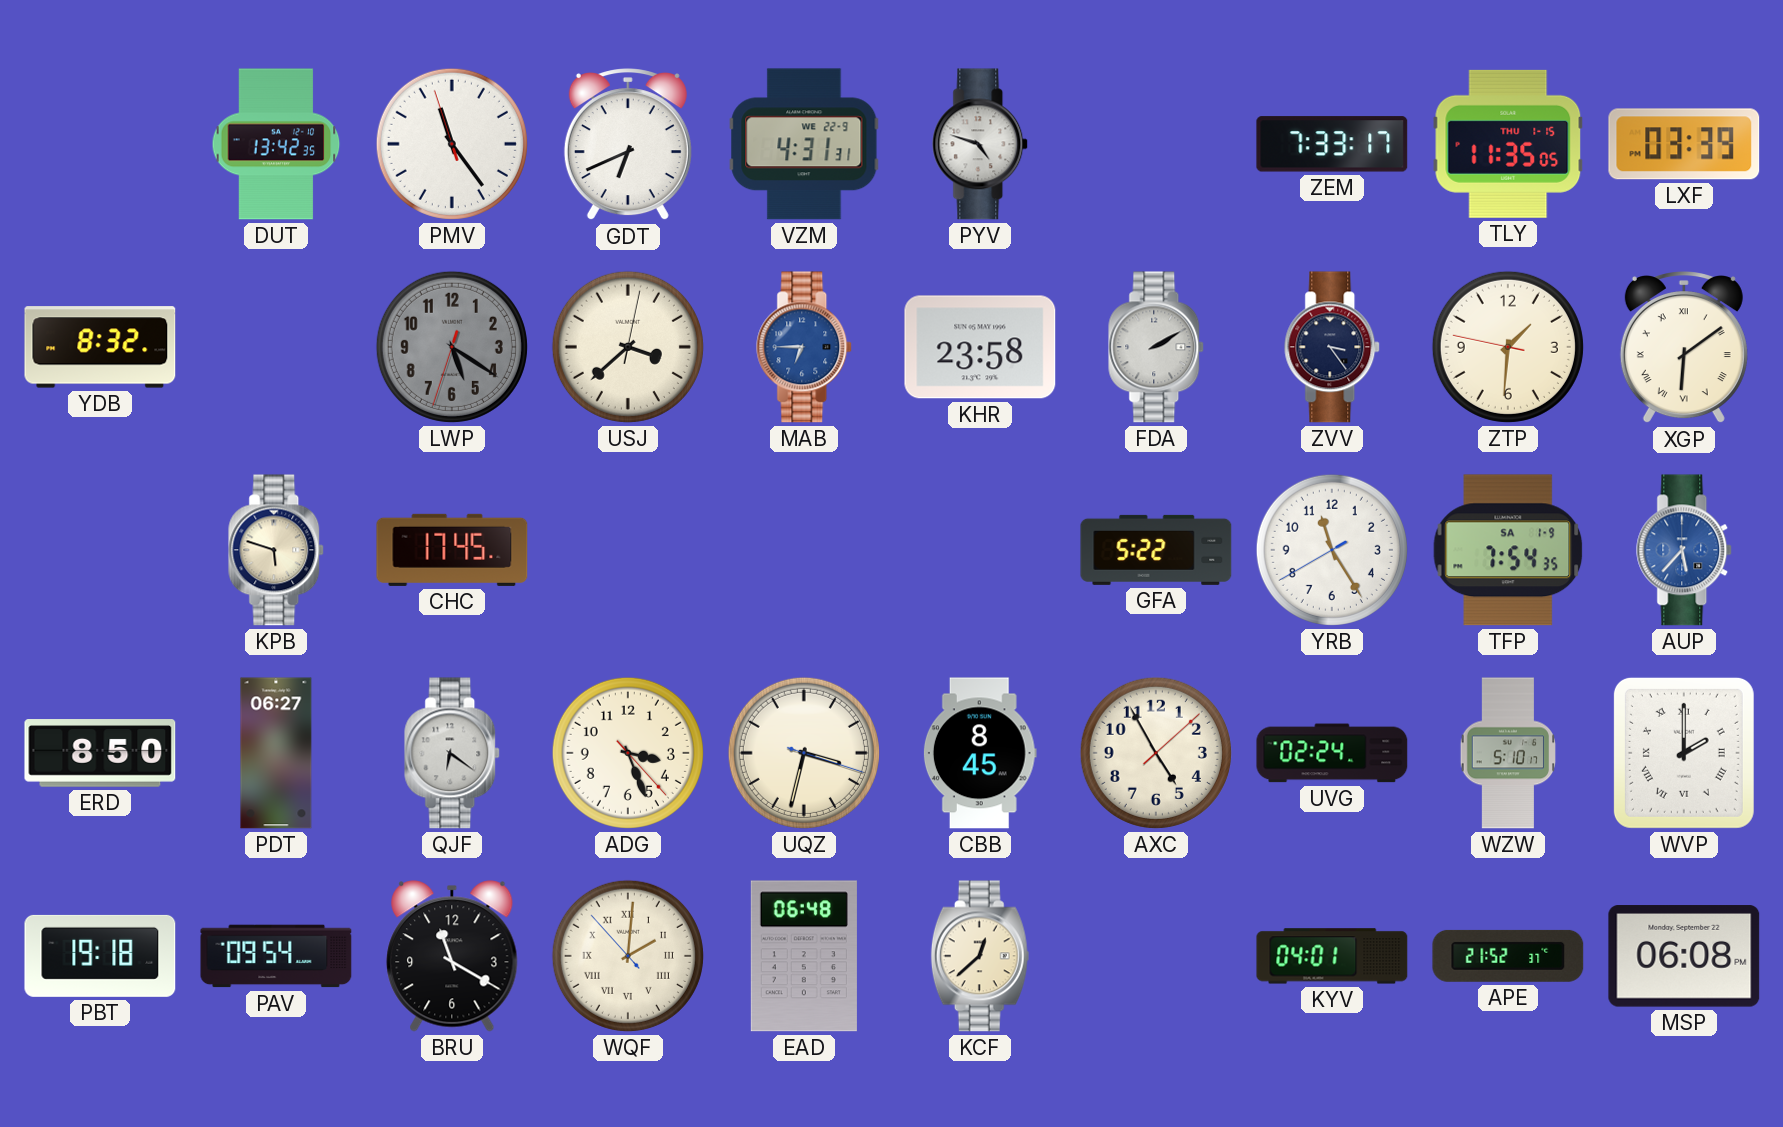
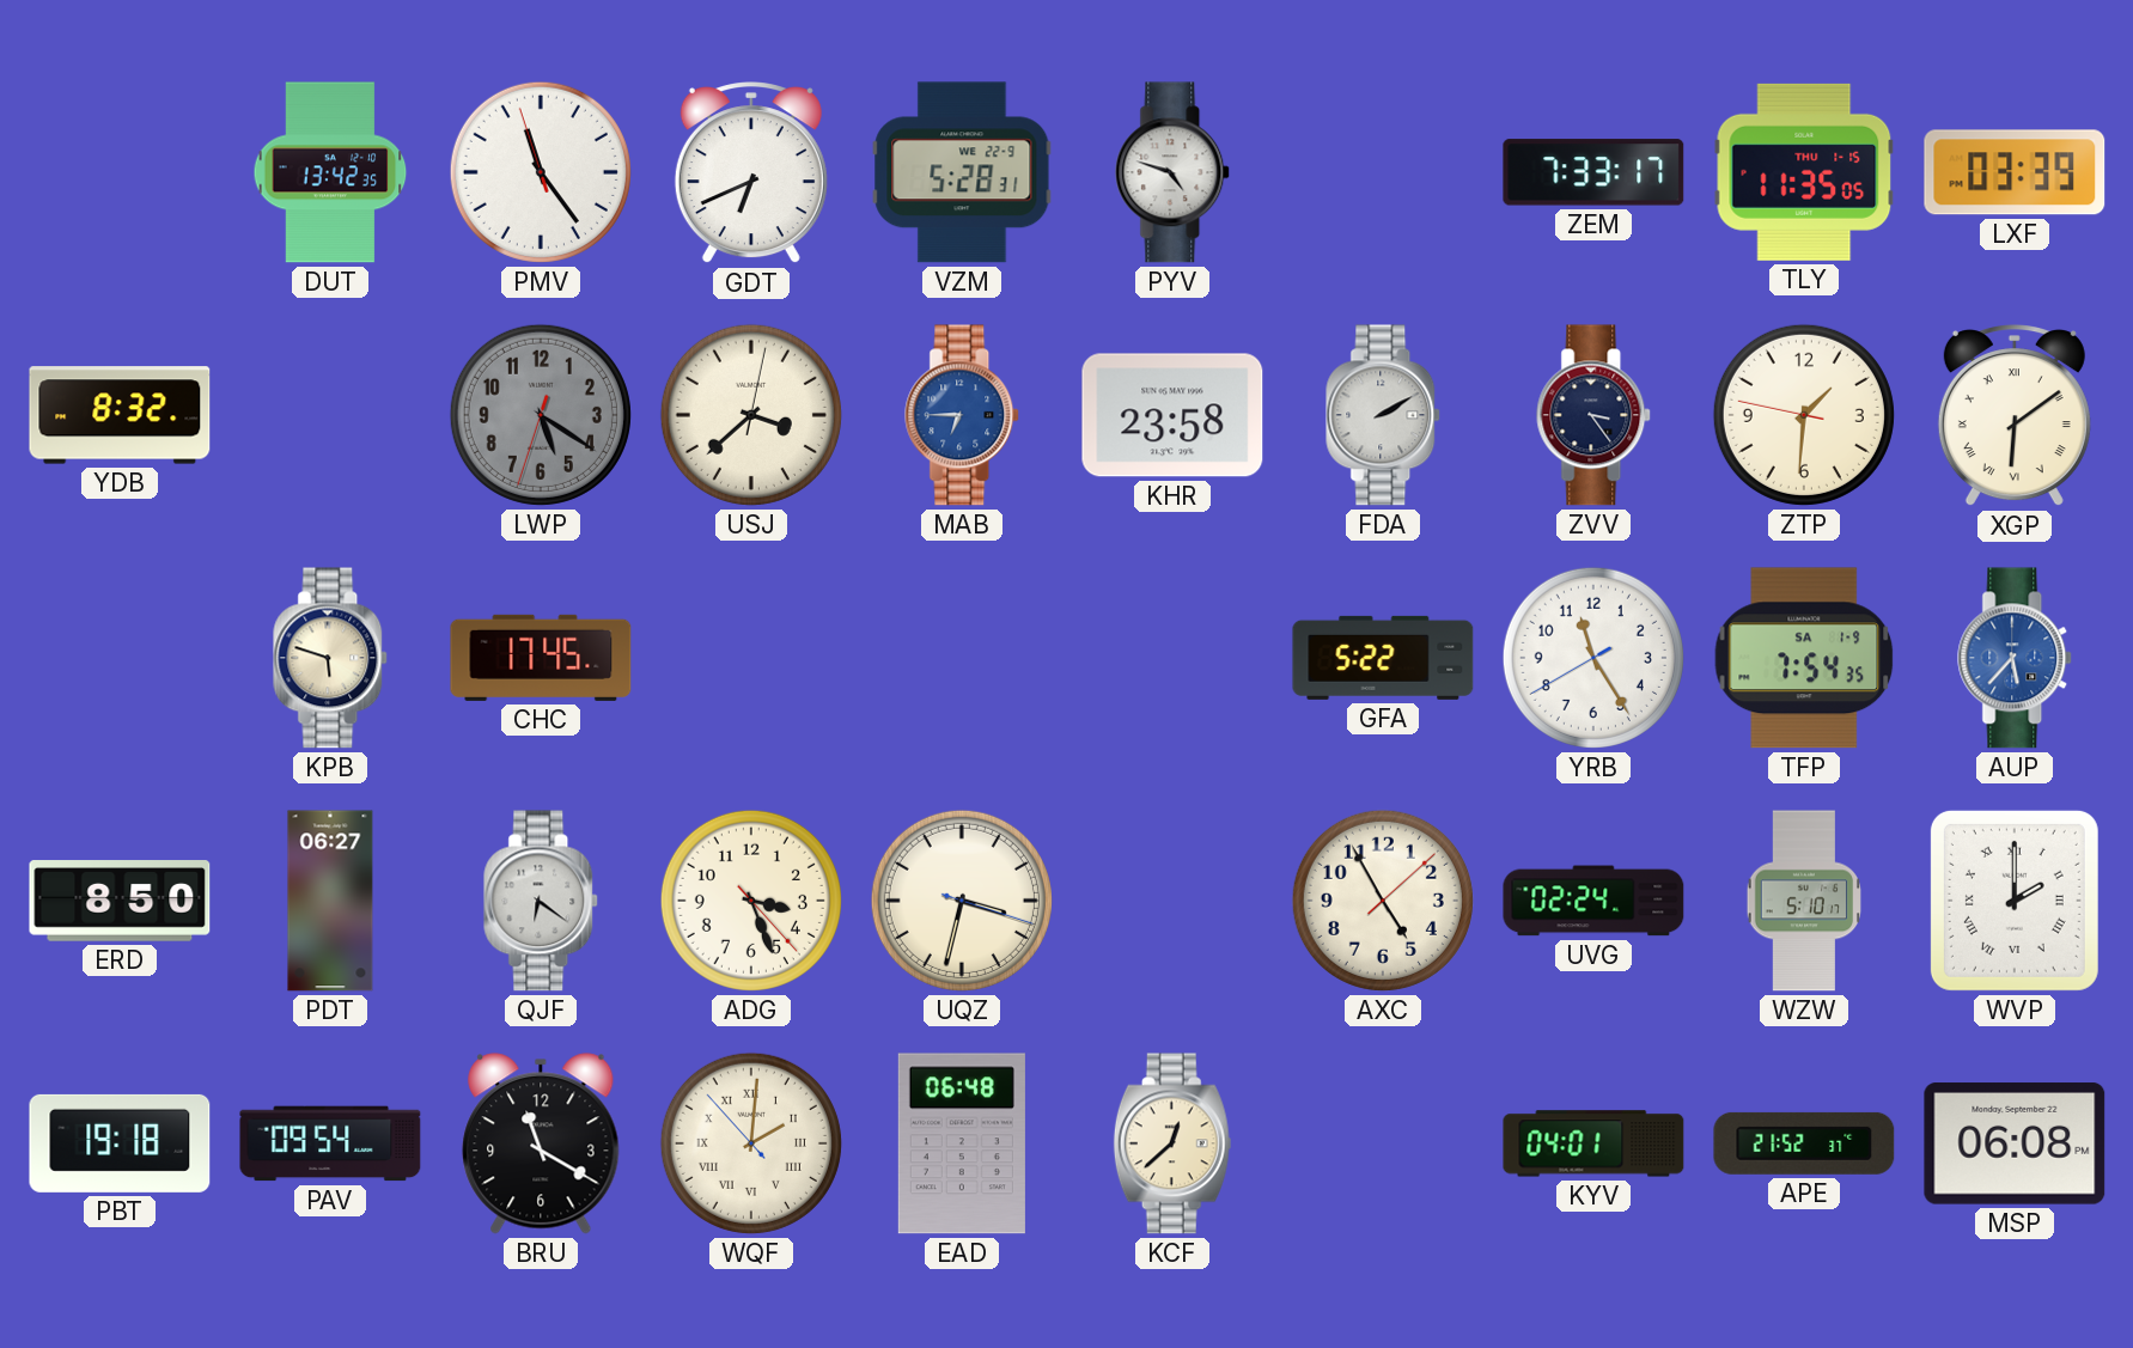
VZM: 4:31 -> 5:28
CBB: 8:45 -> none
